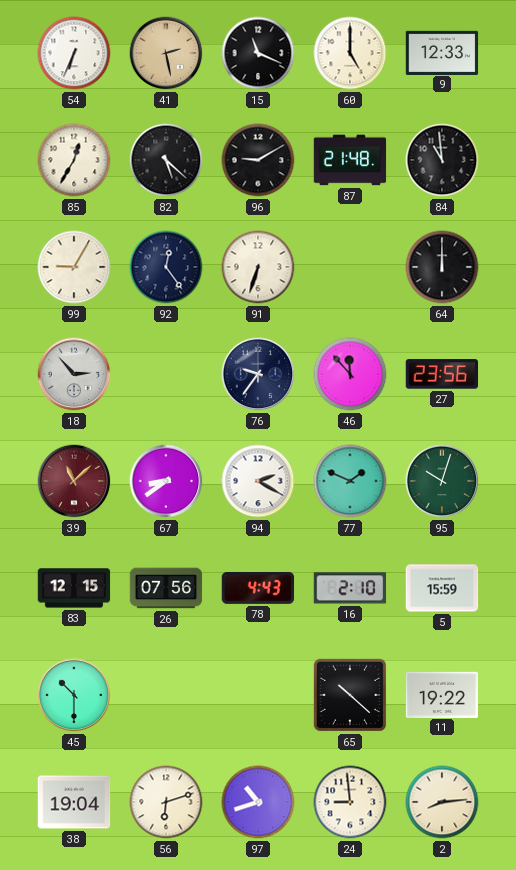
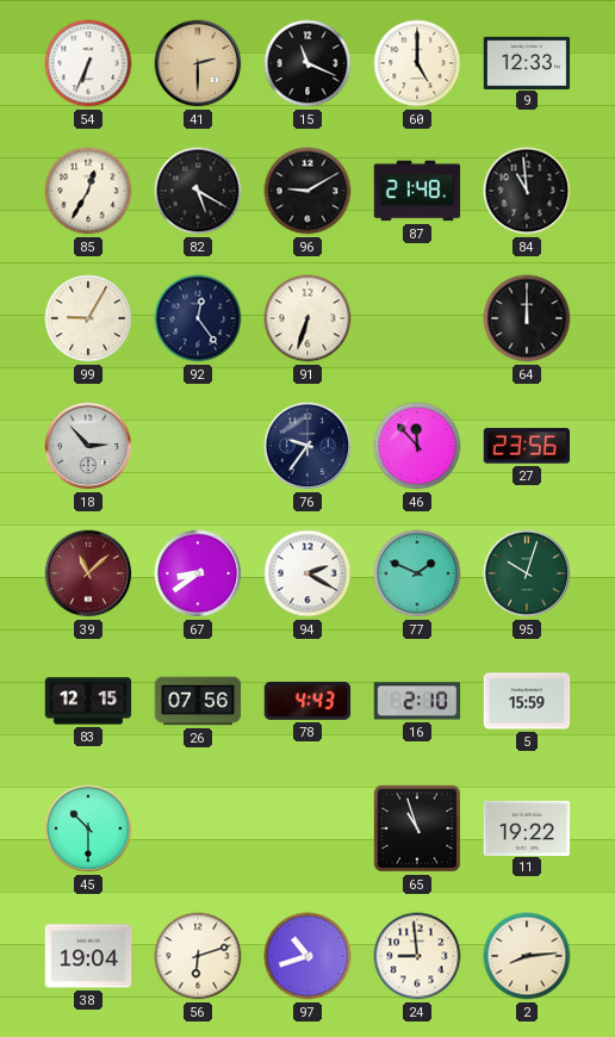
41: 2:28 -> 2:30
82: 5:22 -> 5:20
65: 10:22 -> 10:57
